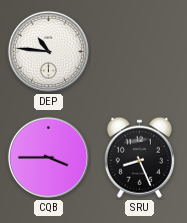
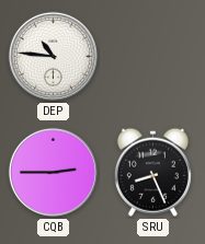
CQB: 3:45 -> 2:45
